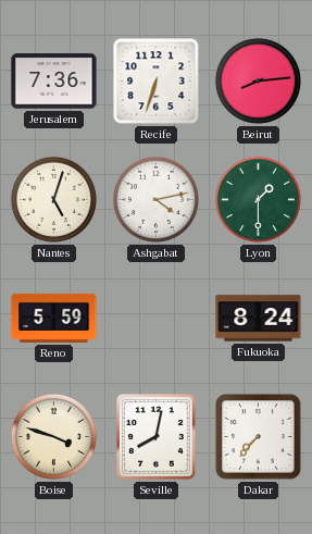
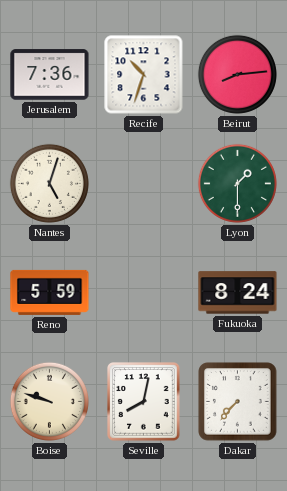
Recife: 6:33 -> 10:33
Ashgabat: 4:13 -> none
Boise: 3:48 -> 9:48
